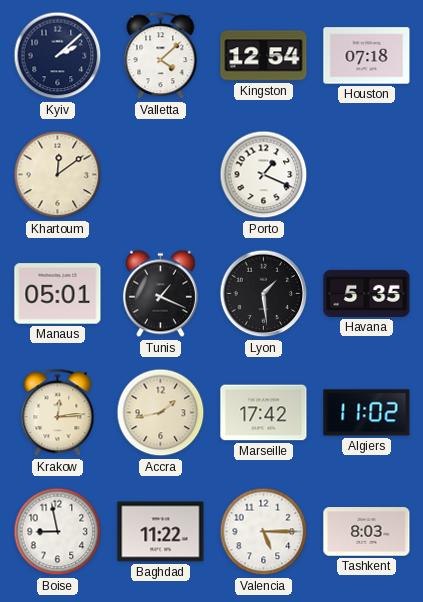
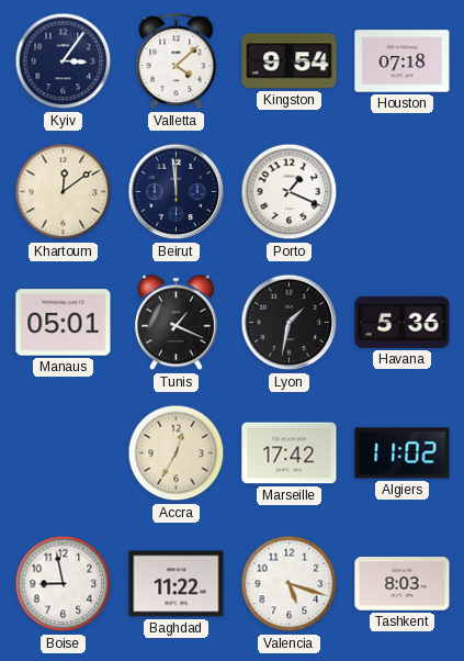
Kyiv: 2:08 -> 3:06
Kingston: 12:54 -> 9:54
Beirut: none -> 11:59
Lyon: 1:29 -> 1:32
Havana: 5:35 -> 5:36
Krakow: 12:14 -> none
Accra: 1:43 -> 12:35
Valencia: 5:15 -> 5:18
